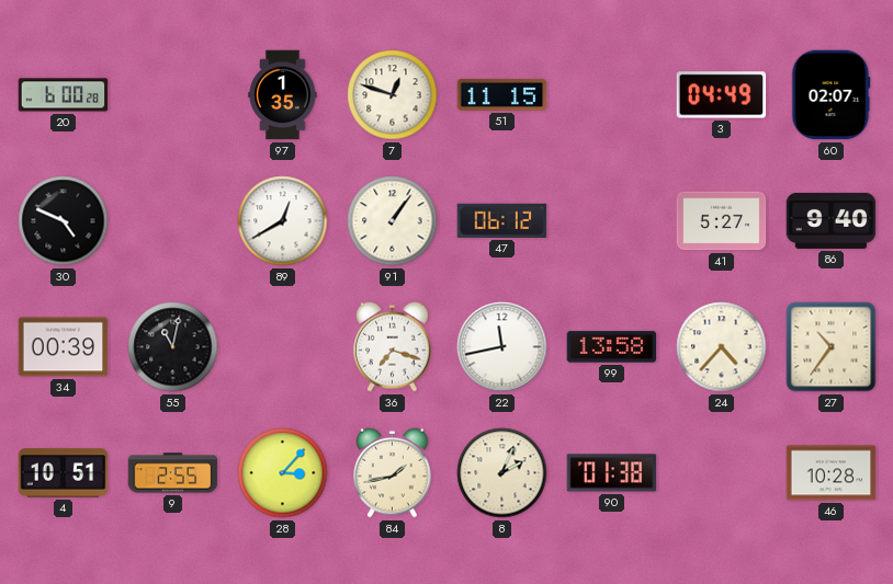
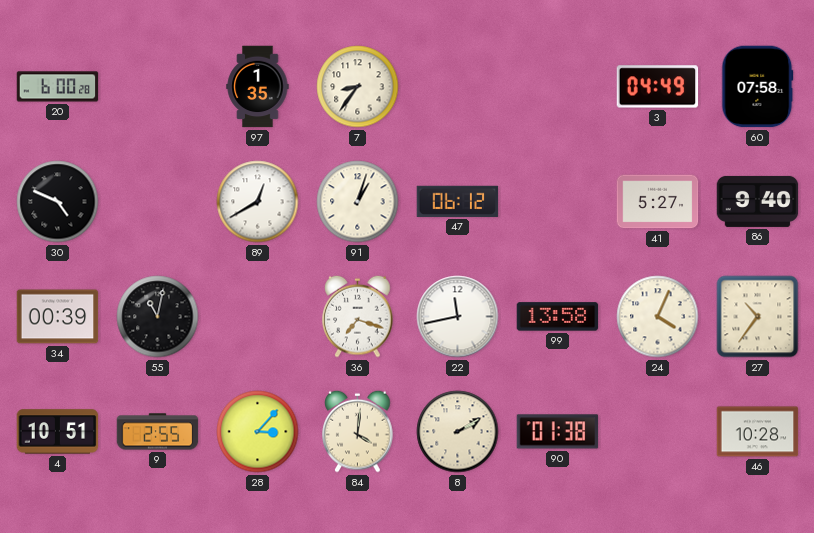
7: 12:48 -> 8:36
51: 11:15 -> none
60: 02:07 -> 07:58
91: 1:06 -> 1:03
24: 4:37 -> 4:04
84: 1:43 -> 4:01
8: 2:04 -> 2:10
